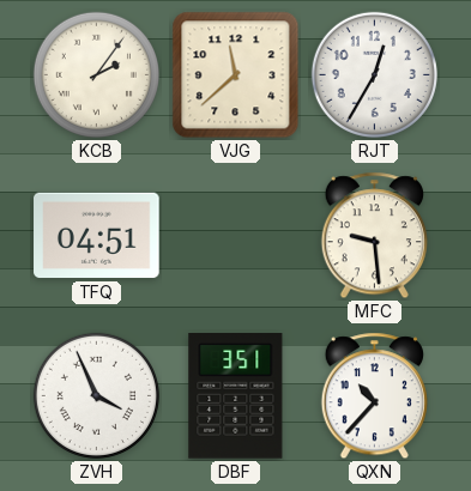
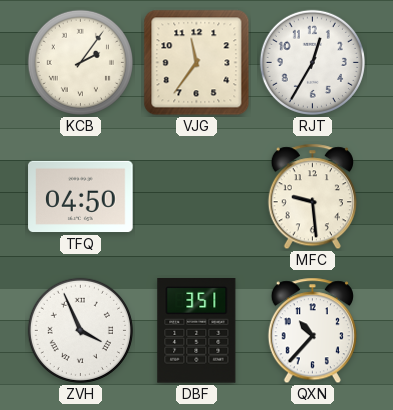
VJG: 11:38 -> 11:36
TFQ: 04:51 -> 04:50
